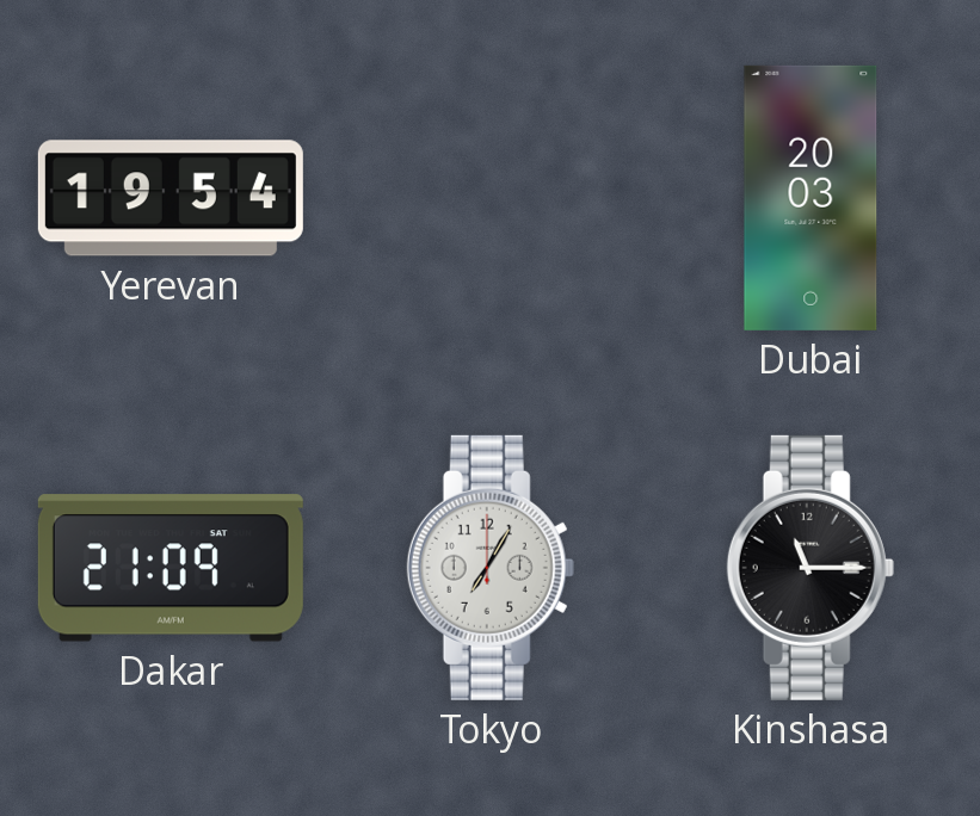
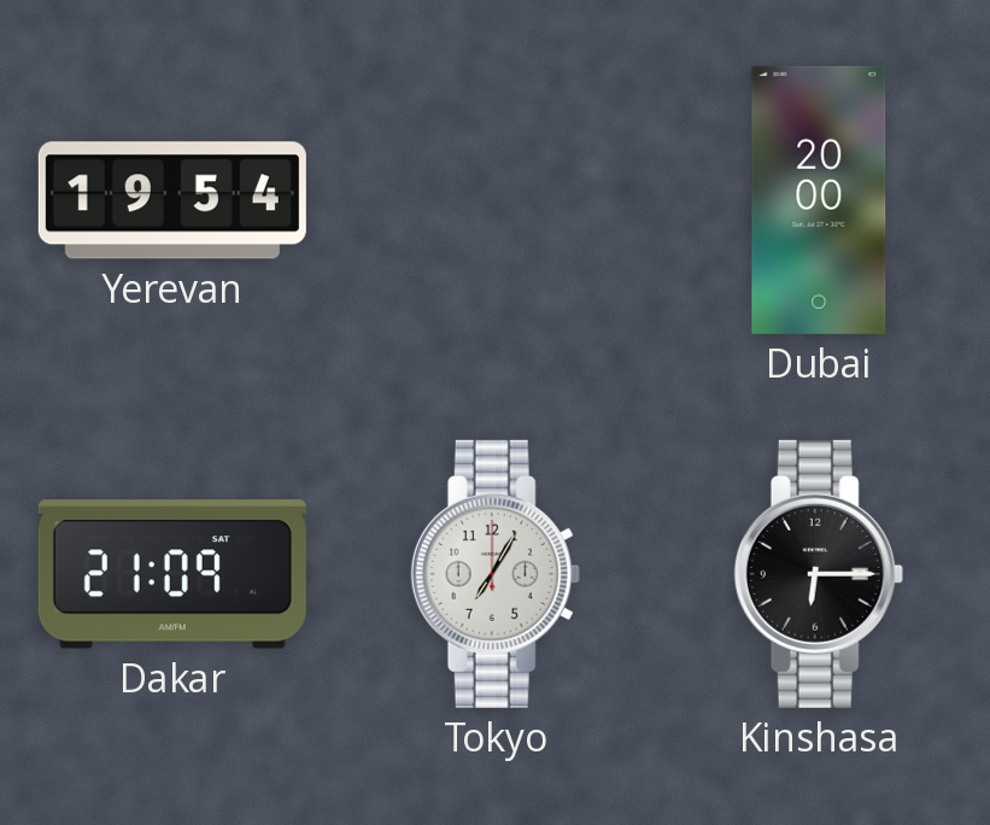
Dubai: 20:03 -> 20:00
Kinshasa: 11:15 -> 6:15
